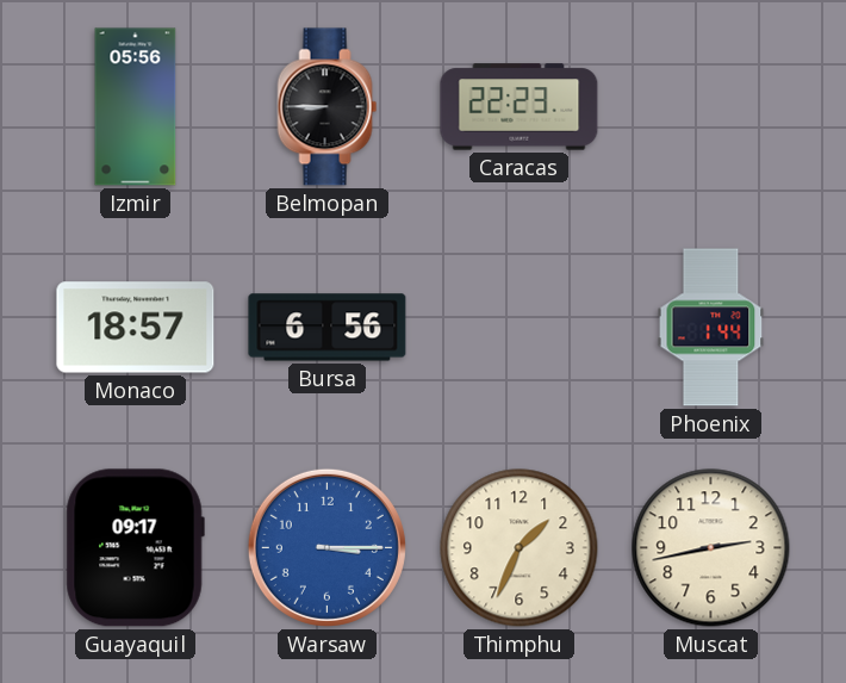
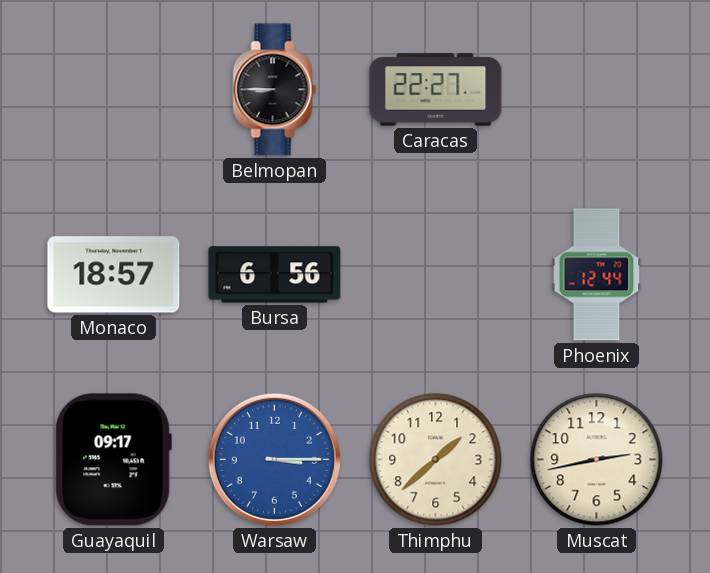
Izmir: 05:56 -> none
Caracas: 22:23 -> 22:27
Phoenix: 1:44 -> 12:44
Thimphu: 1:34 -> 1:38
